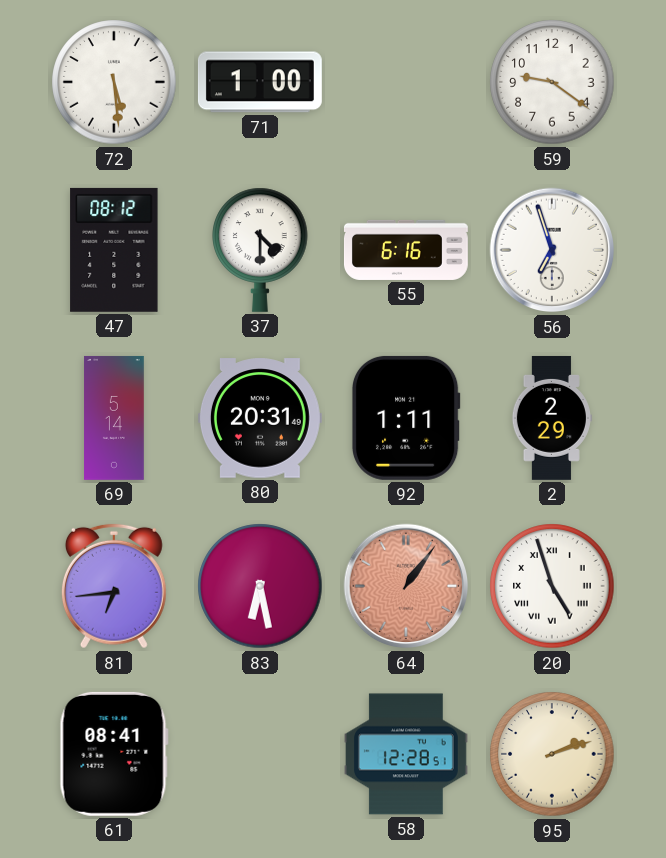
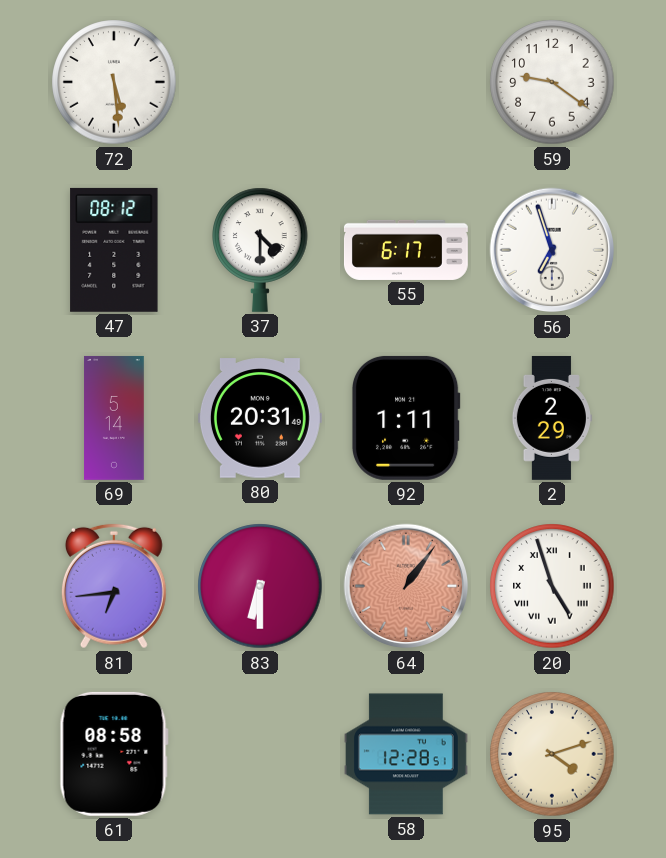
71: 1:00 -> none
55: 6:16 -> 6:17
83: 6:28 -> 6:30
61: 08:41 -> 08:58
95: 2:12 -> 4:12
